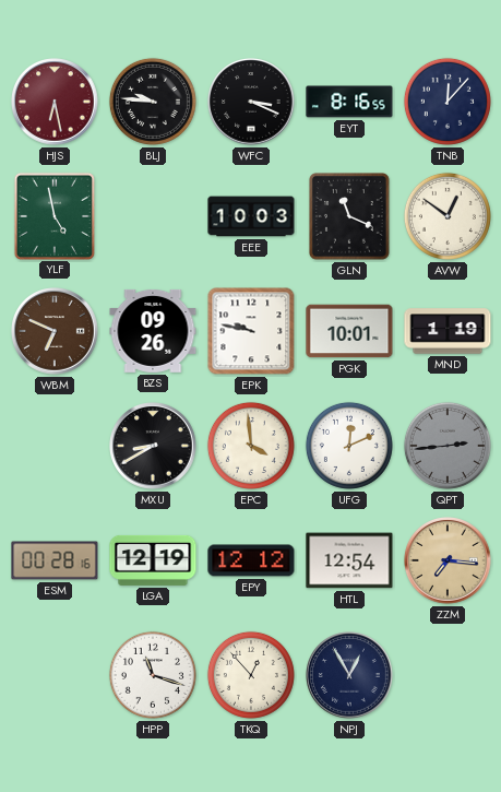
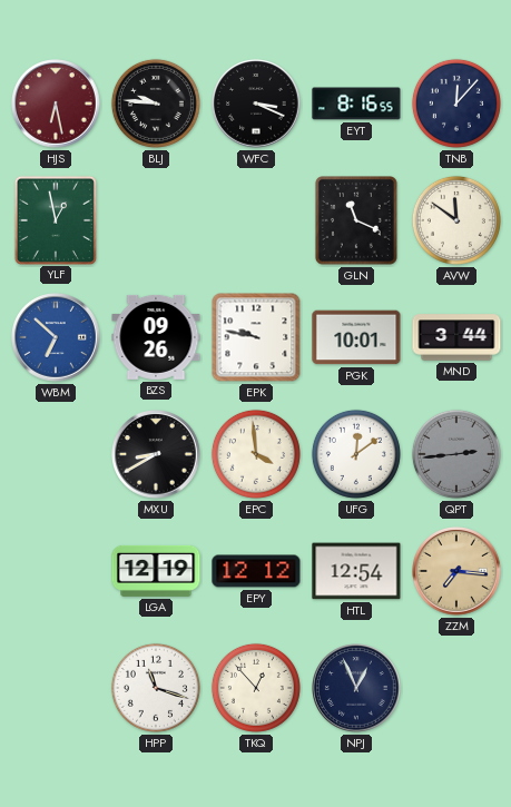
YLF: 4:58 -> 12:58
EEE: 10:03 -> none
AVW: 12:51 -> 11:51
WBM: 6:49 -> 6:52
WBM dial: brown -> blue
MND: 1:19 -> 3:44
UFG: 12:11 -> 12:09
ESM: 00:28 -> none
NPJ: 12:55 -> 12:56
